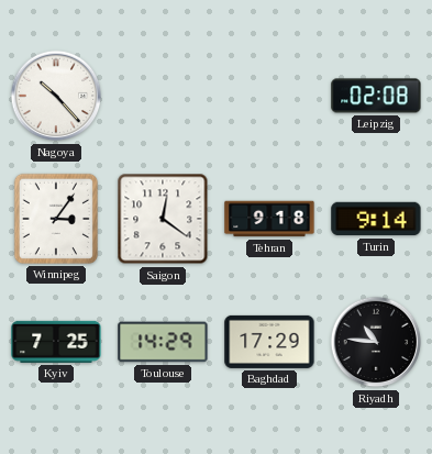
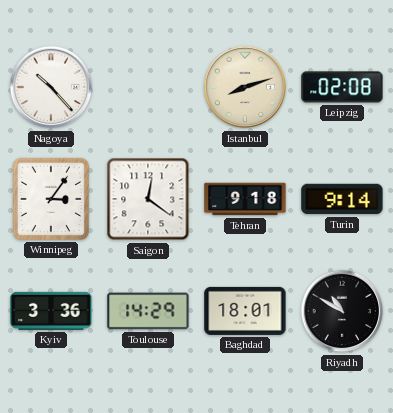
Istanbul: none -> 8:12
Kyiv: 7:25 -> 3:36
Baghdad: 17:29 -> 18:01
Riyadh: 10:46 -> 10:50
